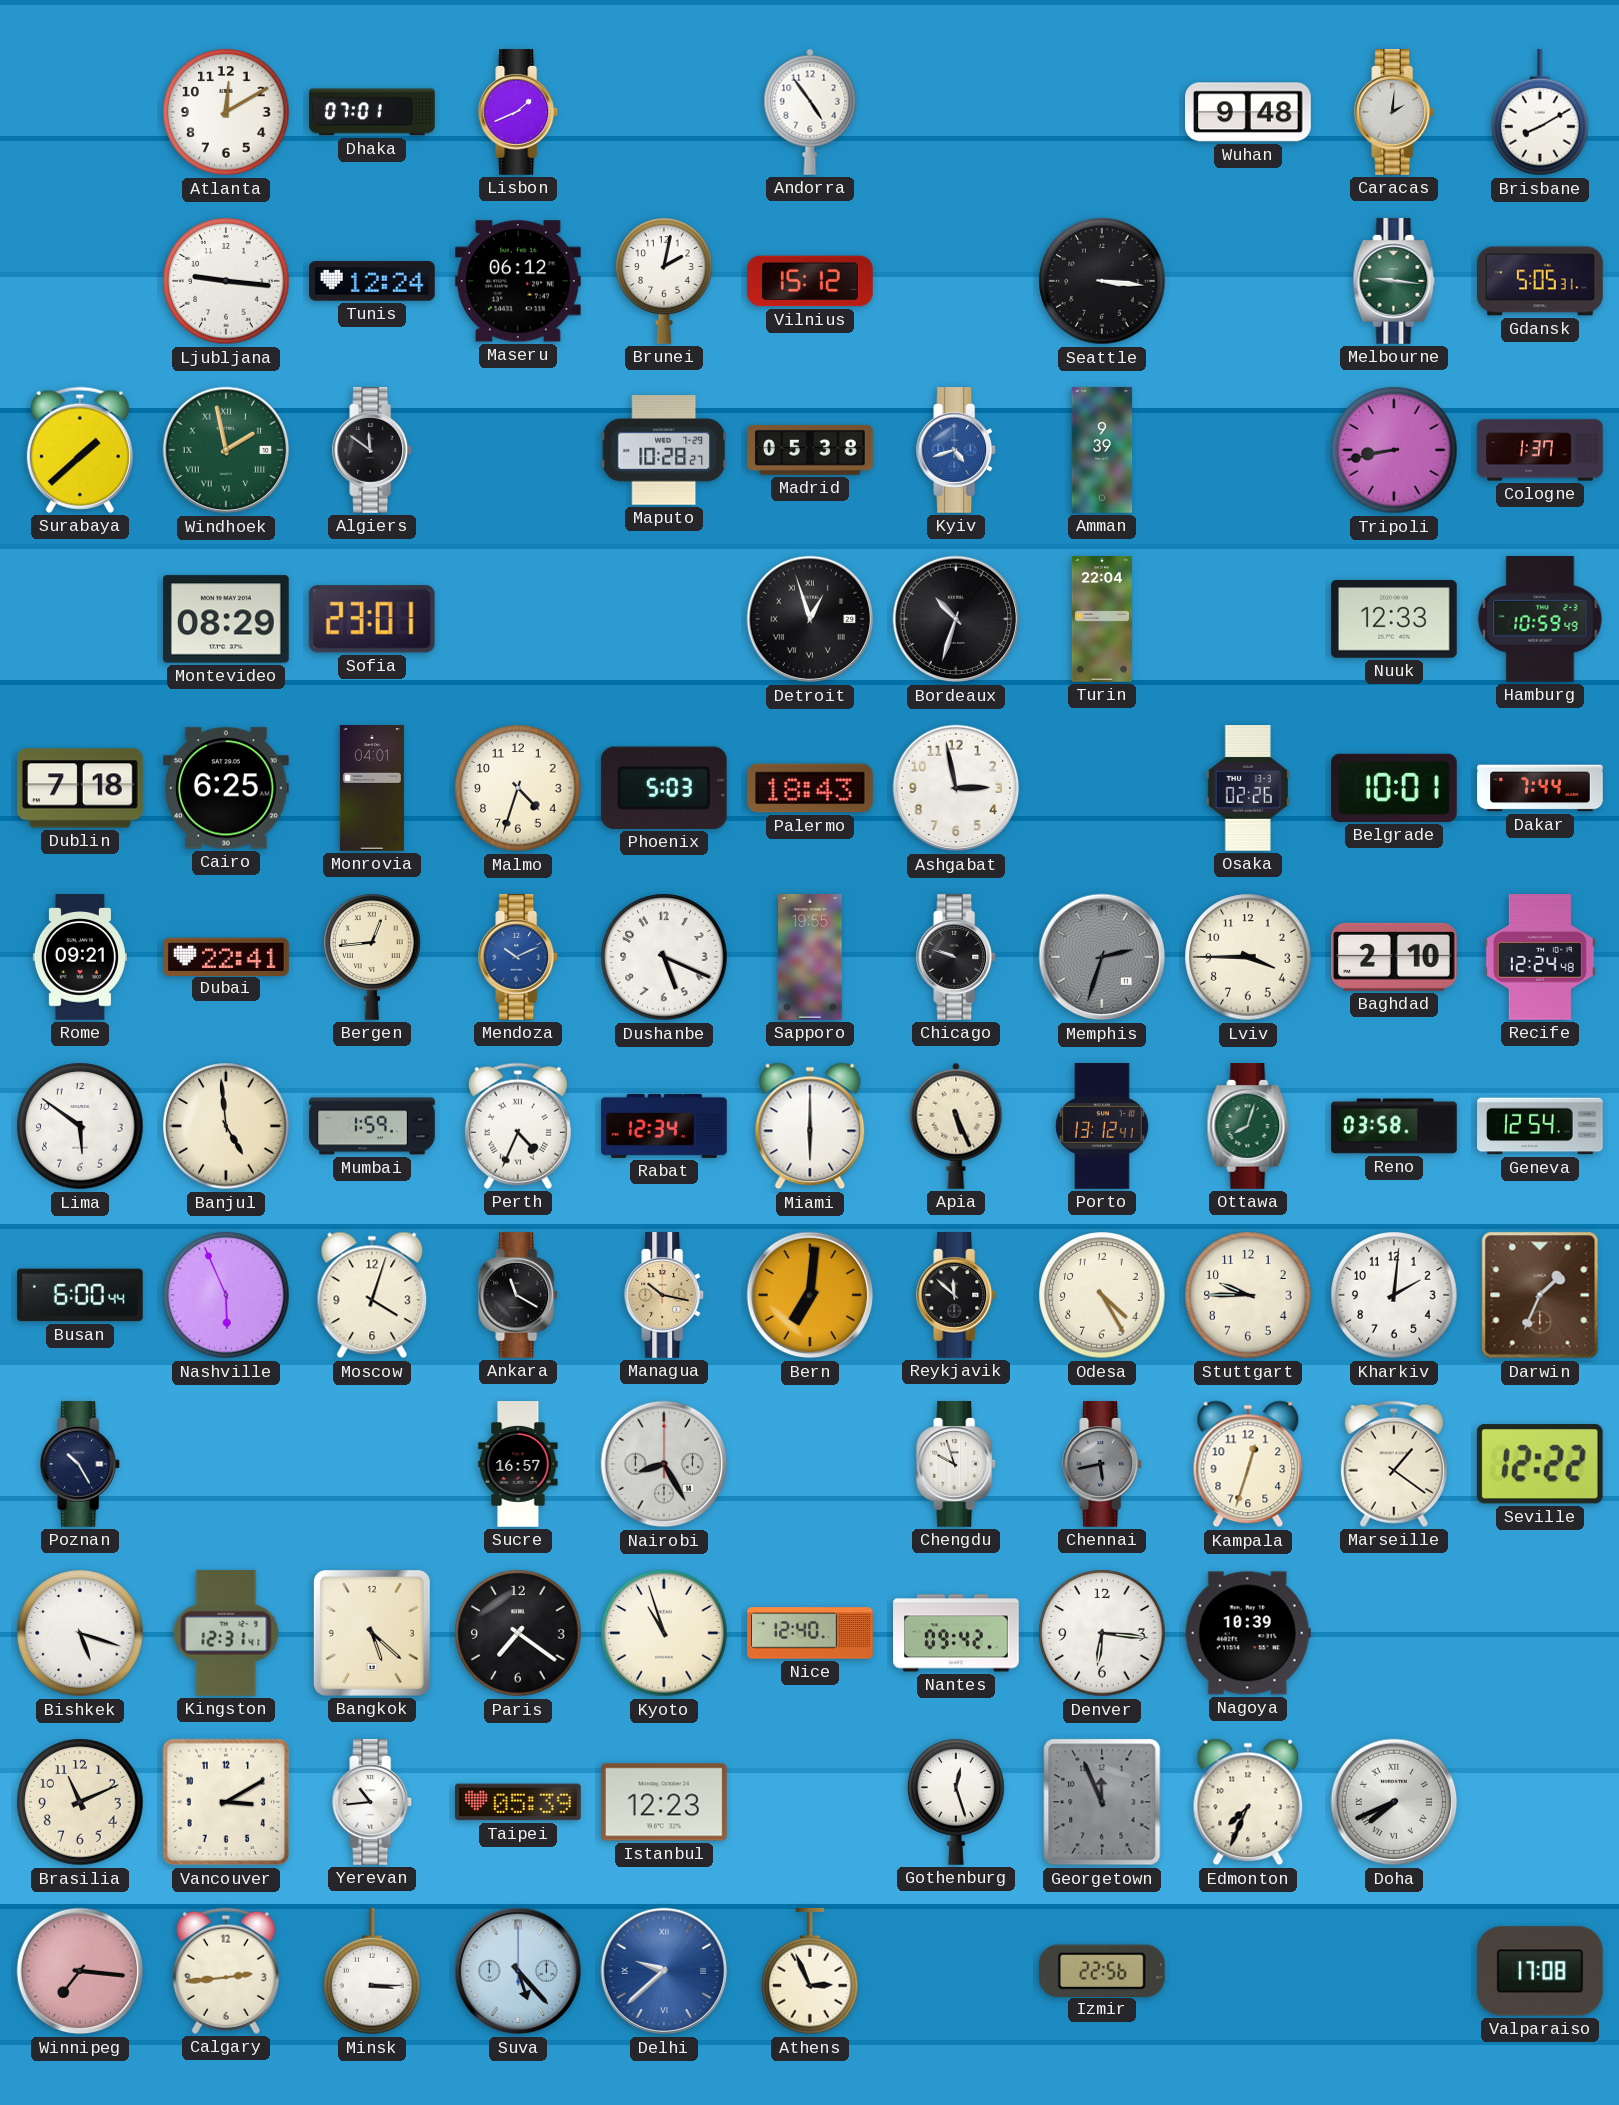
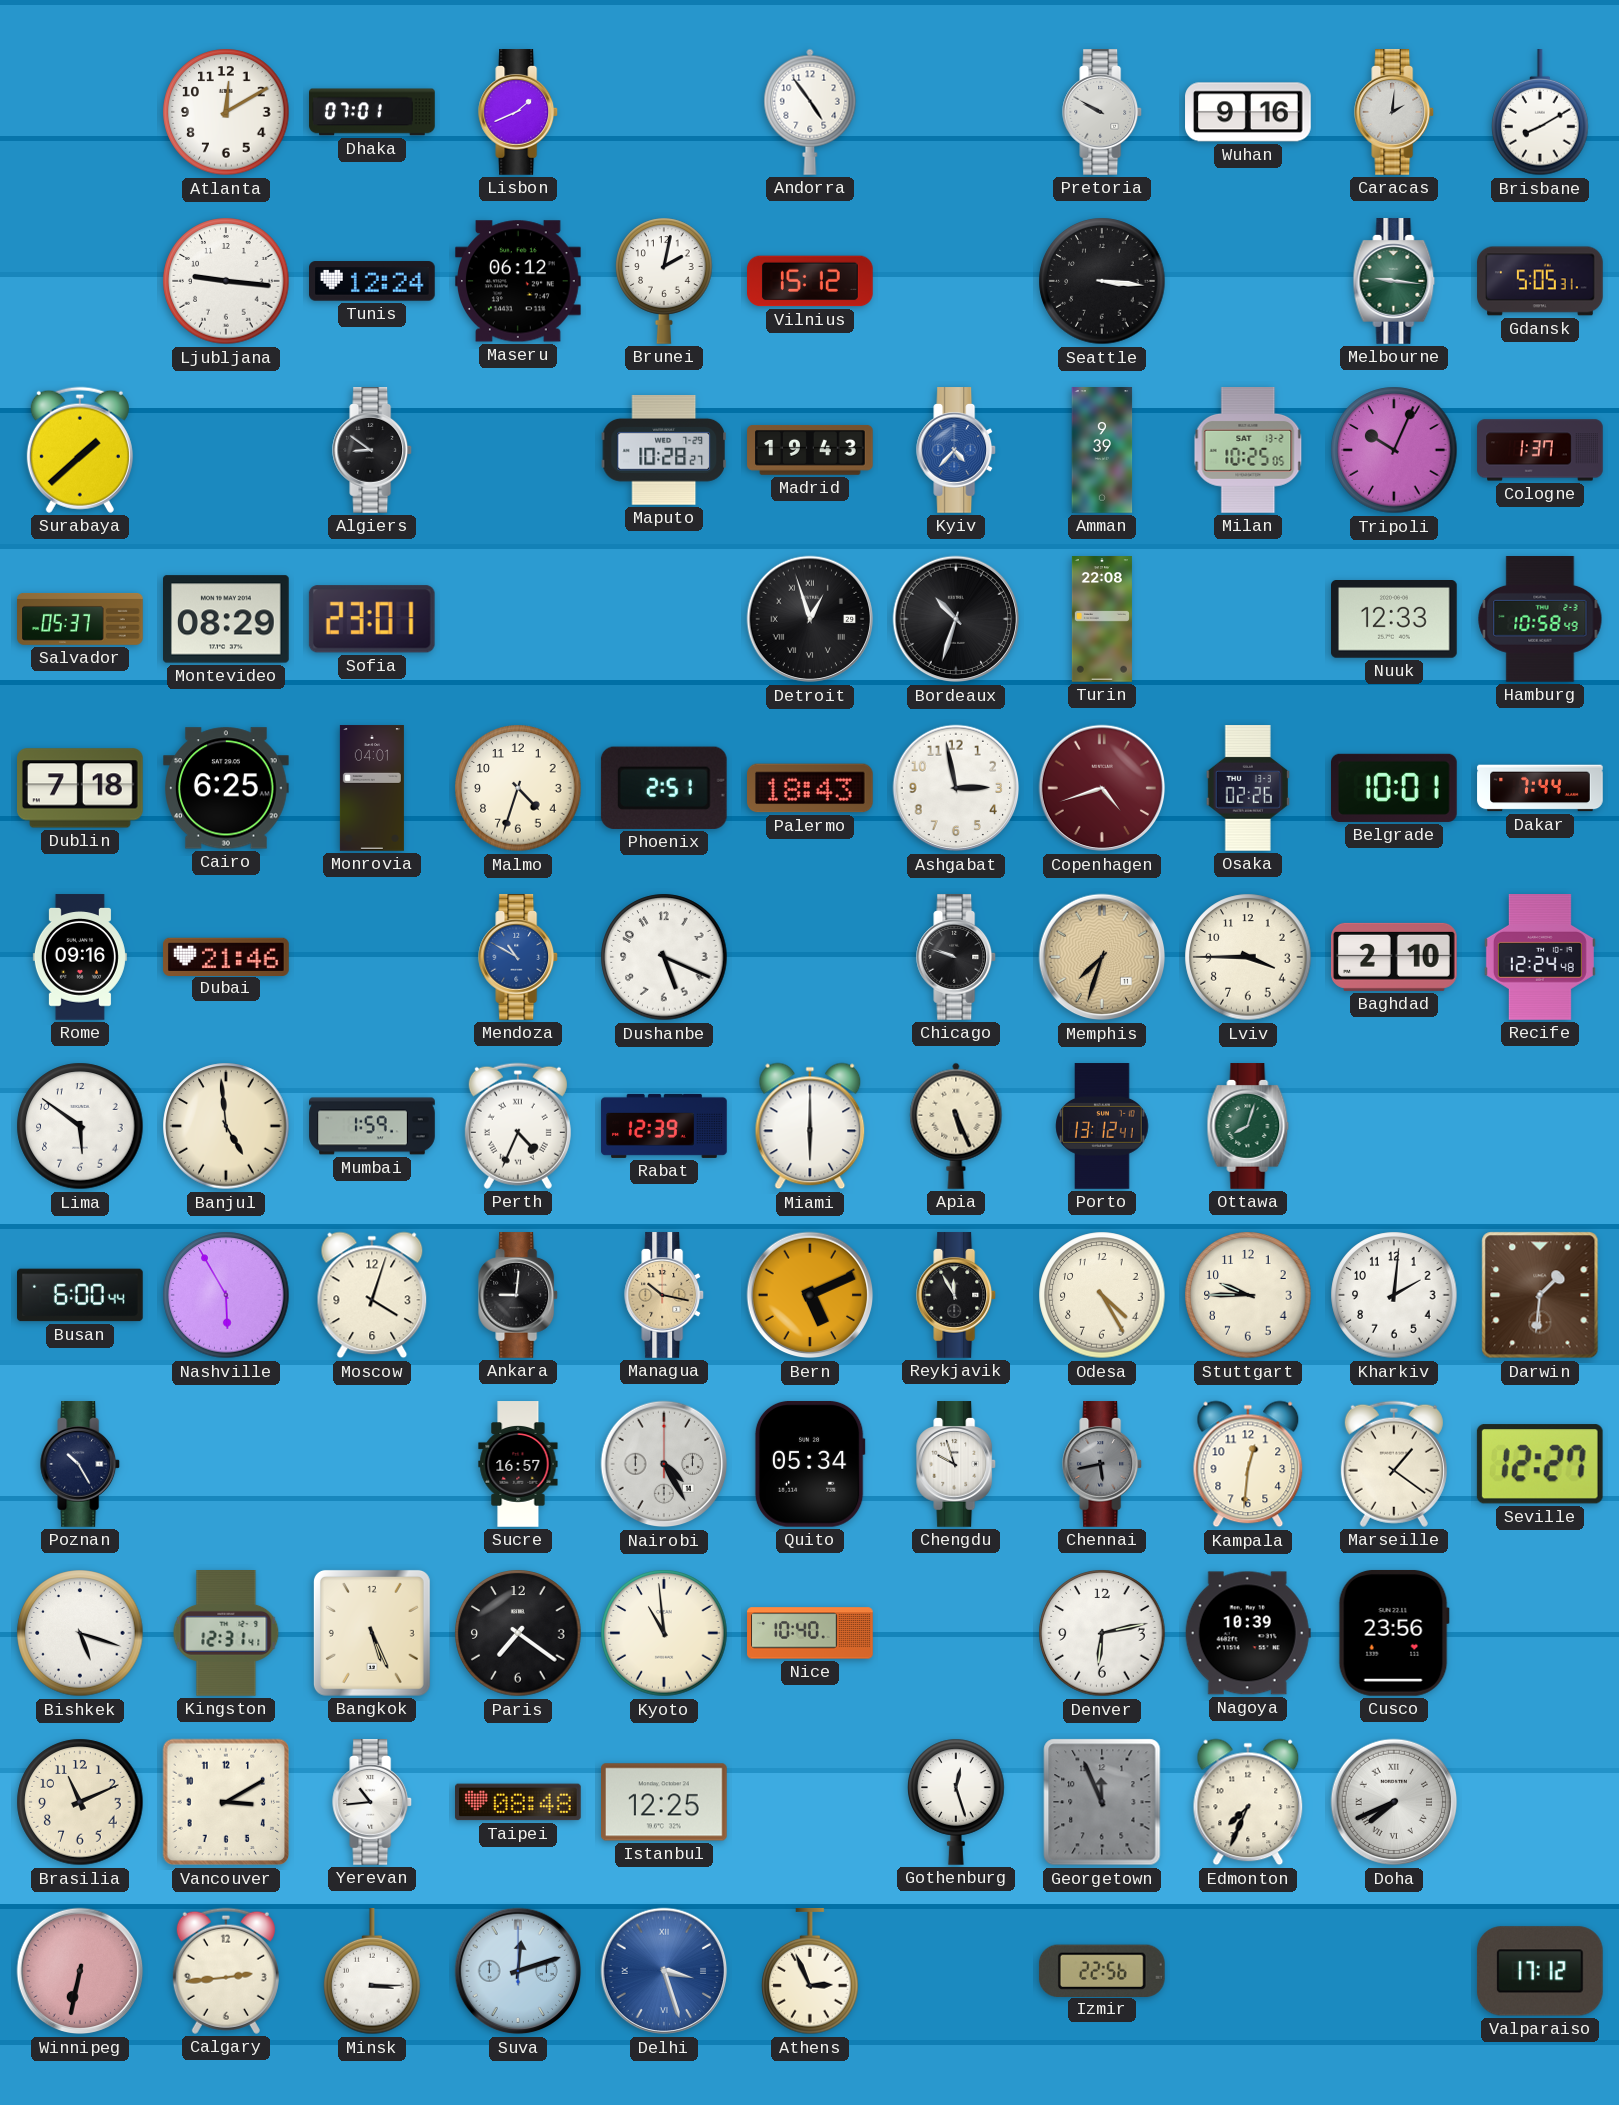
Pretoria: none -> 9:50
Wuhan: 9:48 -> 9:16
Windhoek: 1:58 -> none
Algiers: 11:51 -> 8:51
Madrid: 05:38 -> 19:43
Kyiv: 4:42 -> 4:37
Milan: none -> 10:25
Tripoli: 8:43 -> 10:04
Salvador: none -> 05:37
Turin: 22:04 -> 22:08
Hamburg: 10:59 -> 10:58
Phoenix: 5:03 -> 2:51
Copenhagen: none -> 4:42
Rome: 09:21 -> 09:16
Dubai: 22:41 -> 21:46
Bergen: 12:44 -> none
Mendoza: 10:11 -> 10:50
Sapporo: 19:55 -> none
Memphis: 2:33 -> 7:33
Memphis dial: grey -> champagne
Rabat: 12:34 -> 12:39
Reno: 03:58 -> none
Geneva: 12:54 -> none
Nashville: 5:56 -> 5:55
Ankara: 11:20 -> 9:01
Bern: 7:01 -> 5:11
Reykjavik: 11:52 -> 11:55
Darwin: 1:34 -> 1:31
Nairobi: 8:25 -> 4:25
Quito: none -> 05:34
Kampala: 12:33 -> 12:31
Seville: 12:22 -> 12:27
Bangkok: 5:22 -> 5:26
Kyoto: 10:57 -> 10:59
Nice: 12:40 -> 10:40
Nantes: 09:42 -> none
Denver: 6:16 -> 6:13
Cusco: none -> 23:56
Taipei: 05:39 -> 08:48
Istanbul: 12:23 -> 12:25
Winnipeg: 7:16 -> 6:32
Suva: 5:23 -> 12:12
Delhi: 9:38 -> 3:27
Valparaiso: 17:08 -> 17:12
